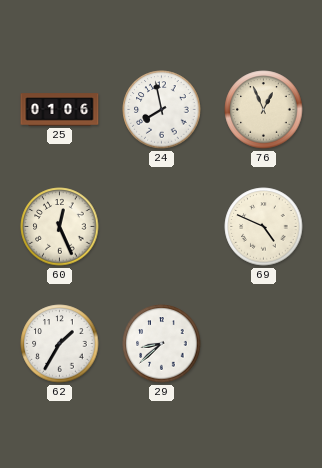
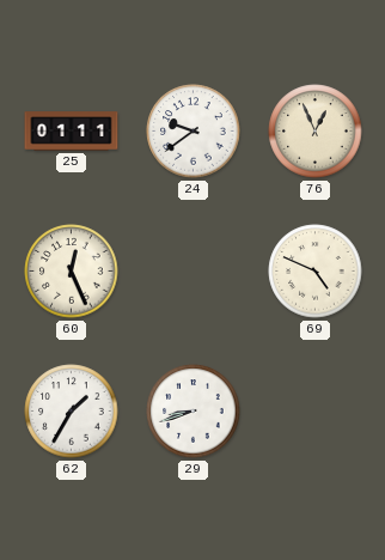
25: 01:06 -> 01:11
24: 7:58 -> 9:39
29: 8:38 -> 8:42
